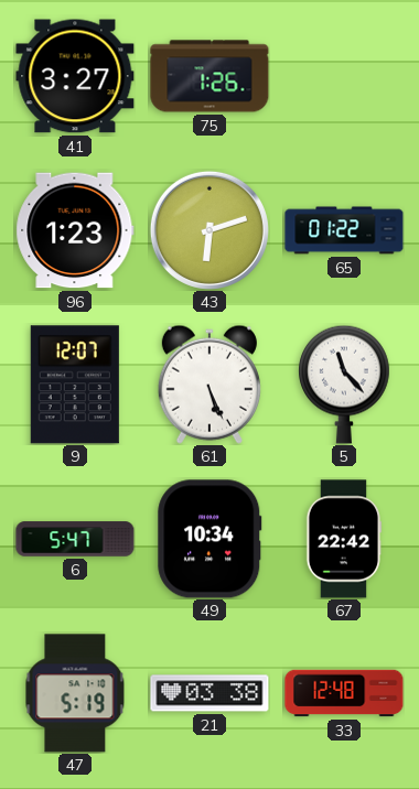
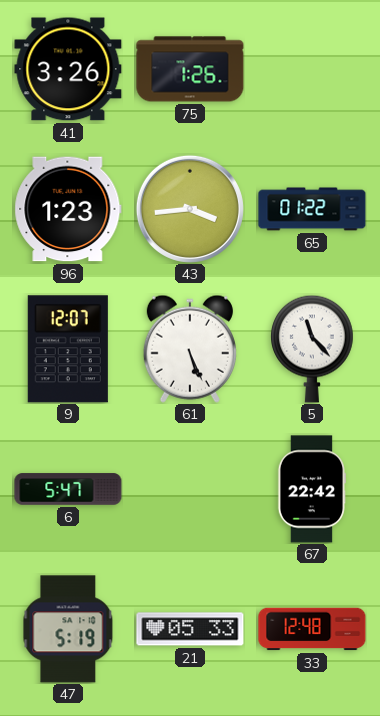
41: 3:27 -> 3:26
43: 6:12 -> 3:44
49: 10:34 -> none
21: 03:38 -> 05:33
